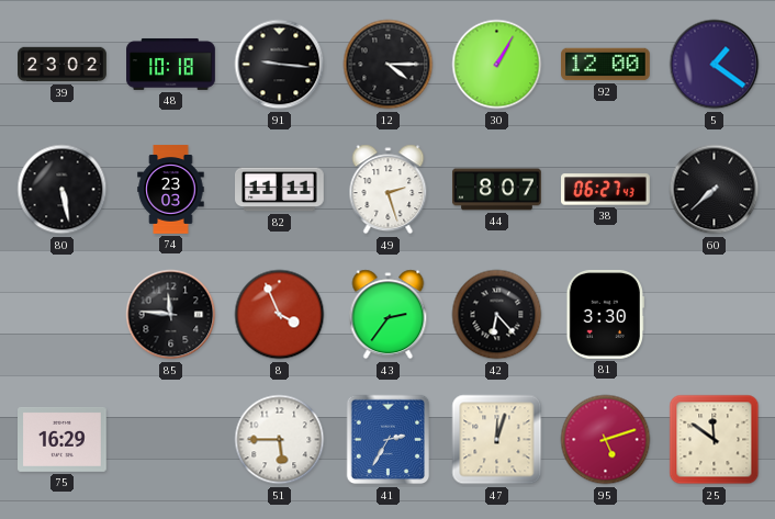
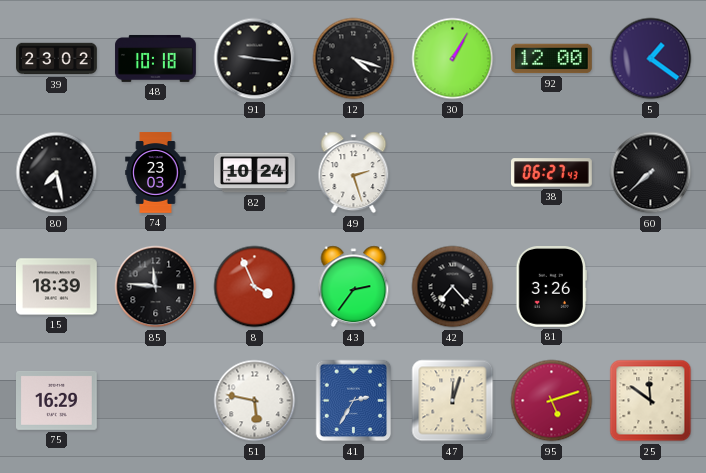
12: 4:15 -> 4:18
80: 5:28 -> 7:28
82: 11:11 -> 10:24
44: 8:07 -> none
15: none -> 18:39
42: 6:23 -> 7:23
81: 3:30 -> 3:26
51: 5:45 -> 5:47
